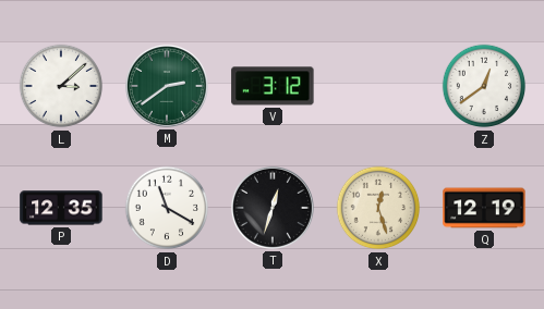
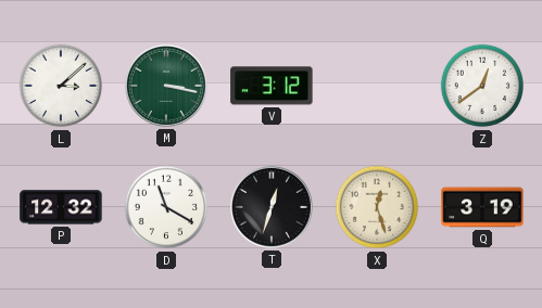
M: 2:39 -> 3:17
P: 12:35 -> 12:32
Q: 12:19 -> 3:19
